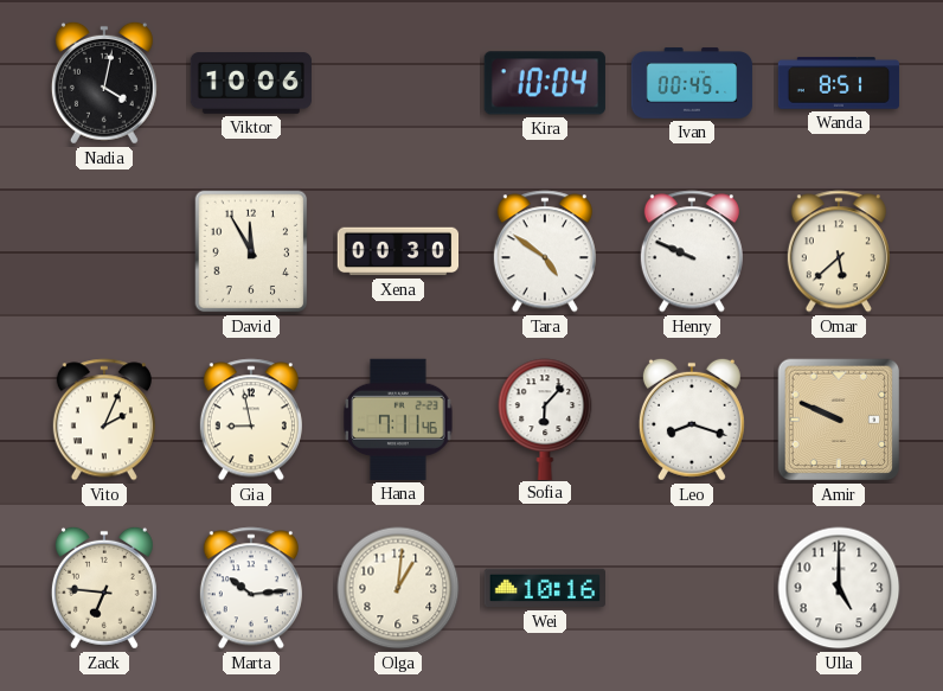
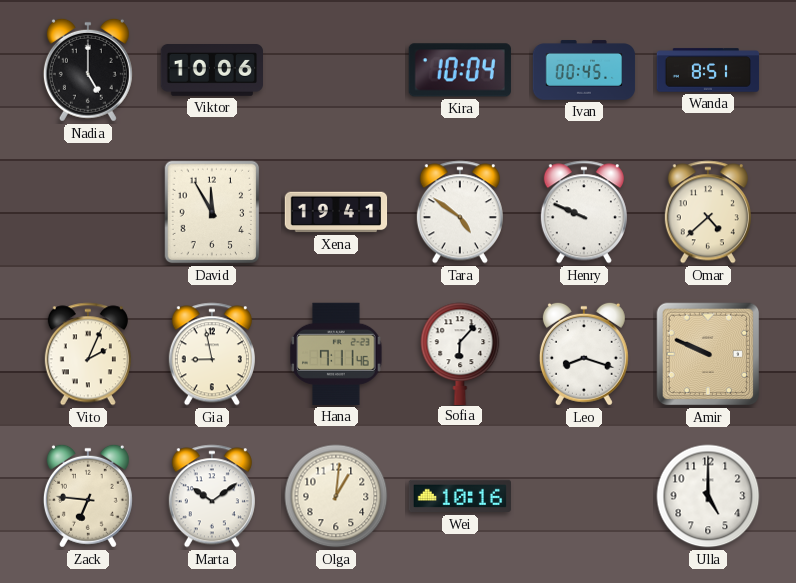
Nadia: 4:02 -> 5:00
Xena: 00:30 -> 19:41
Omar: 5:38 -> 4:38
Marta: 10:14 -> 10:09
